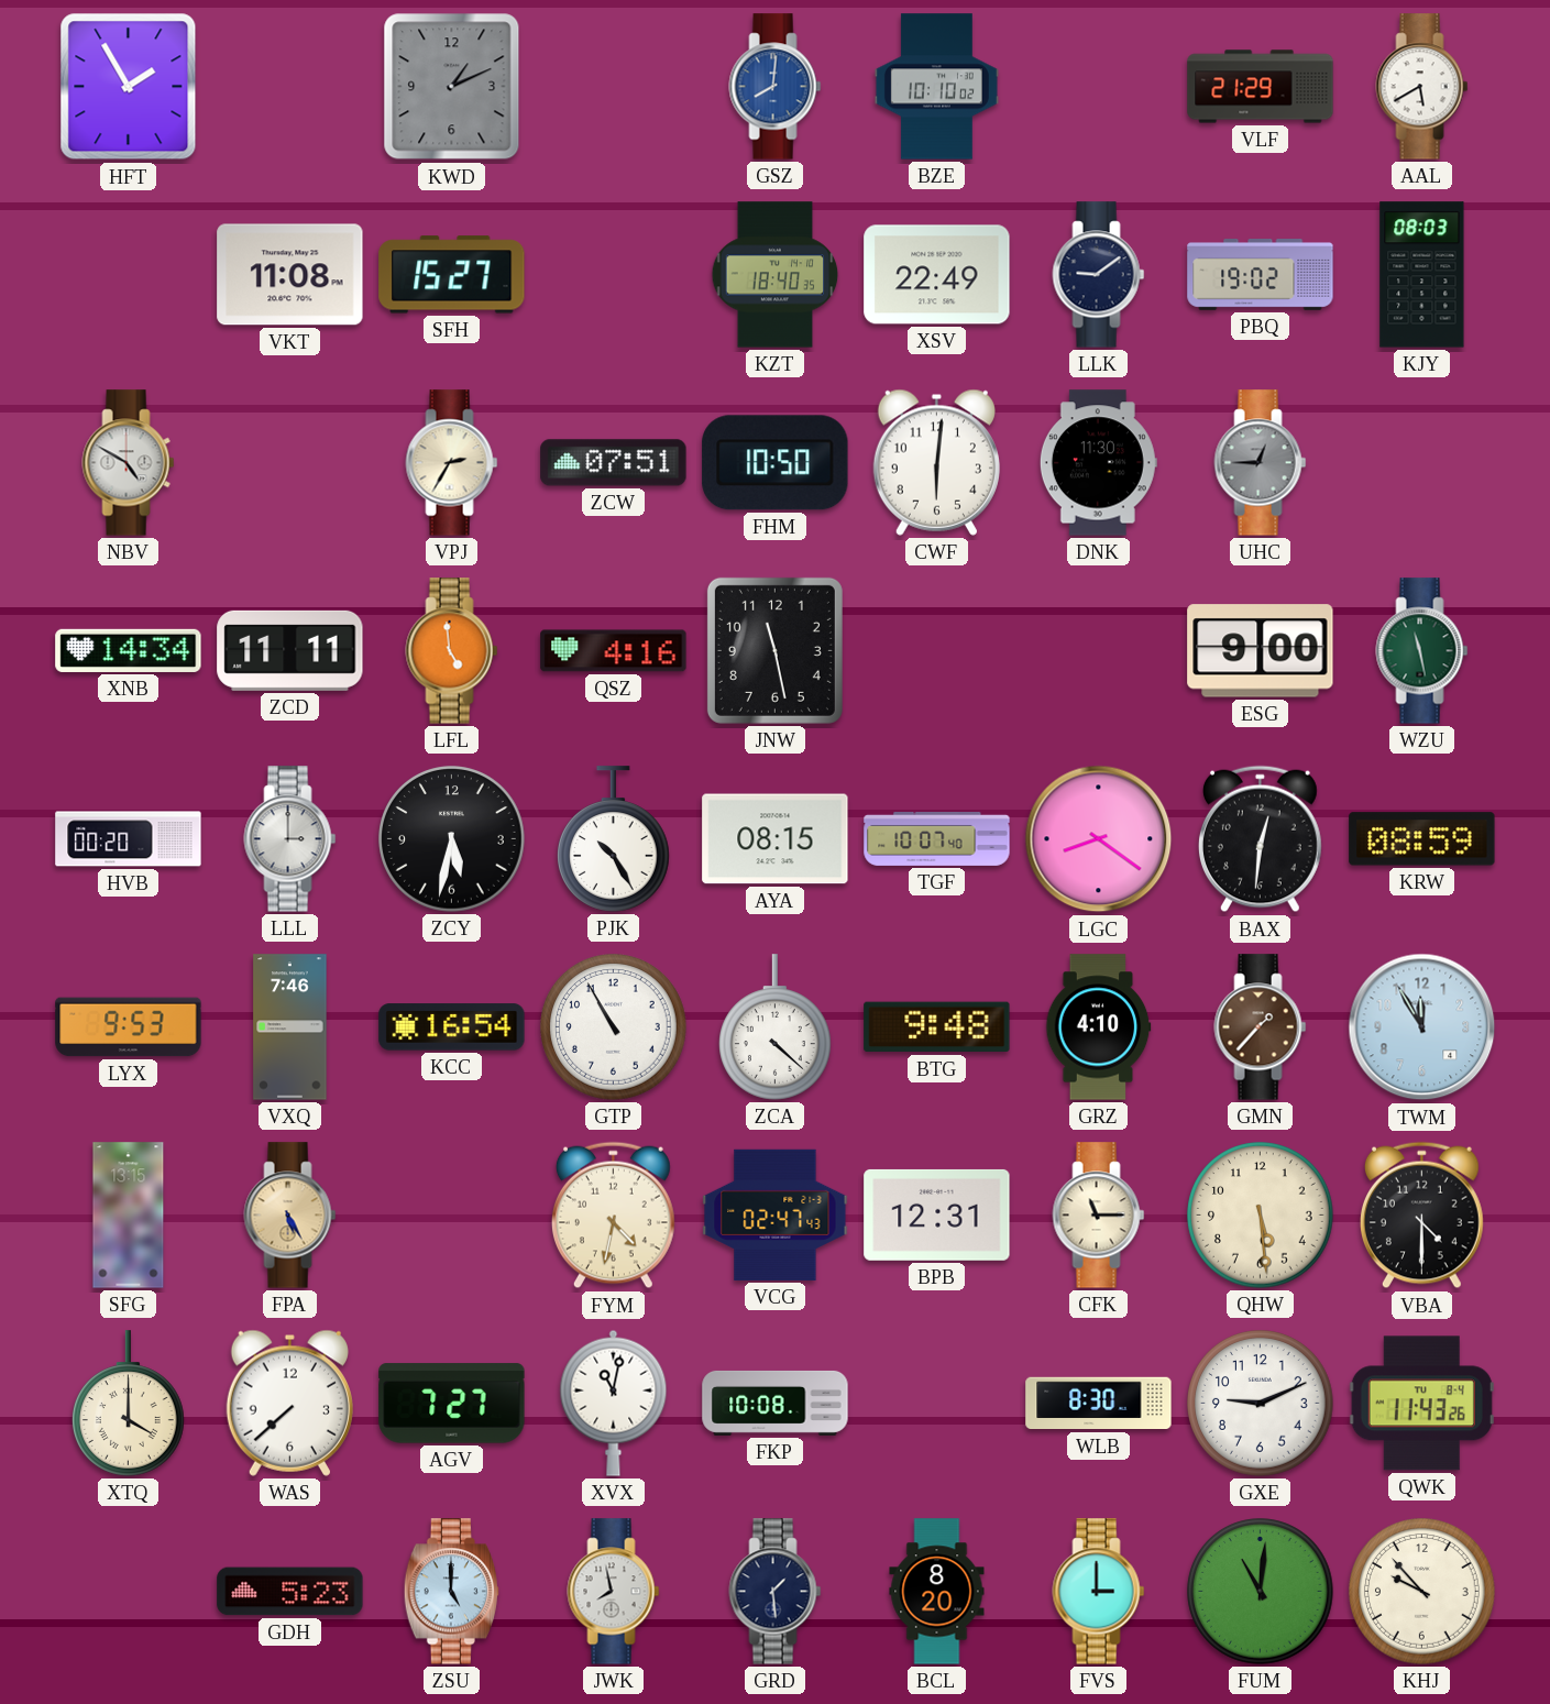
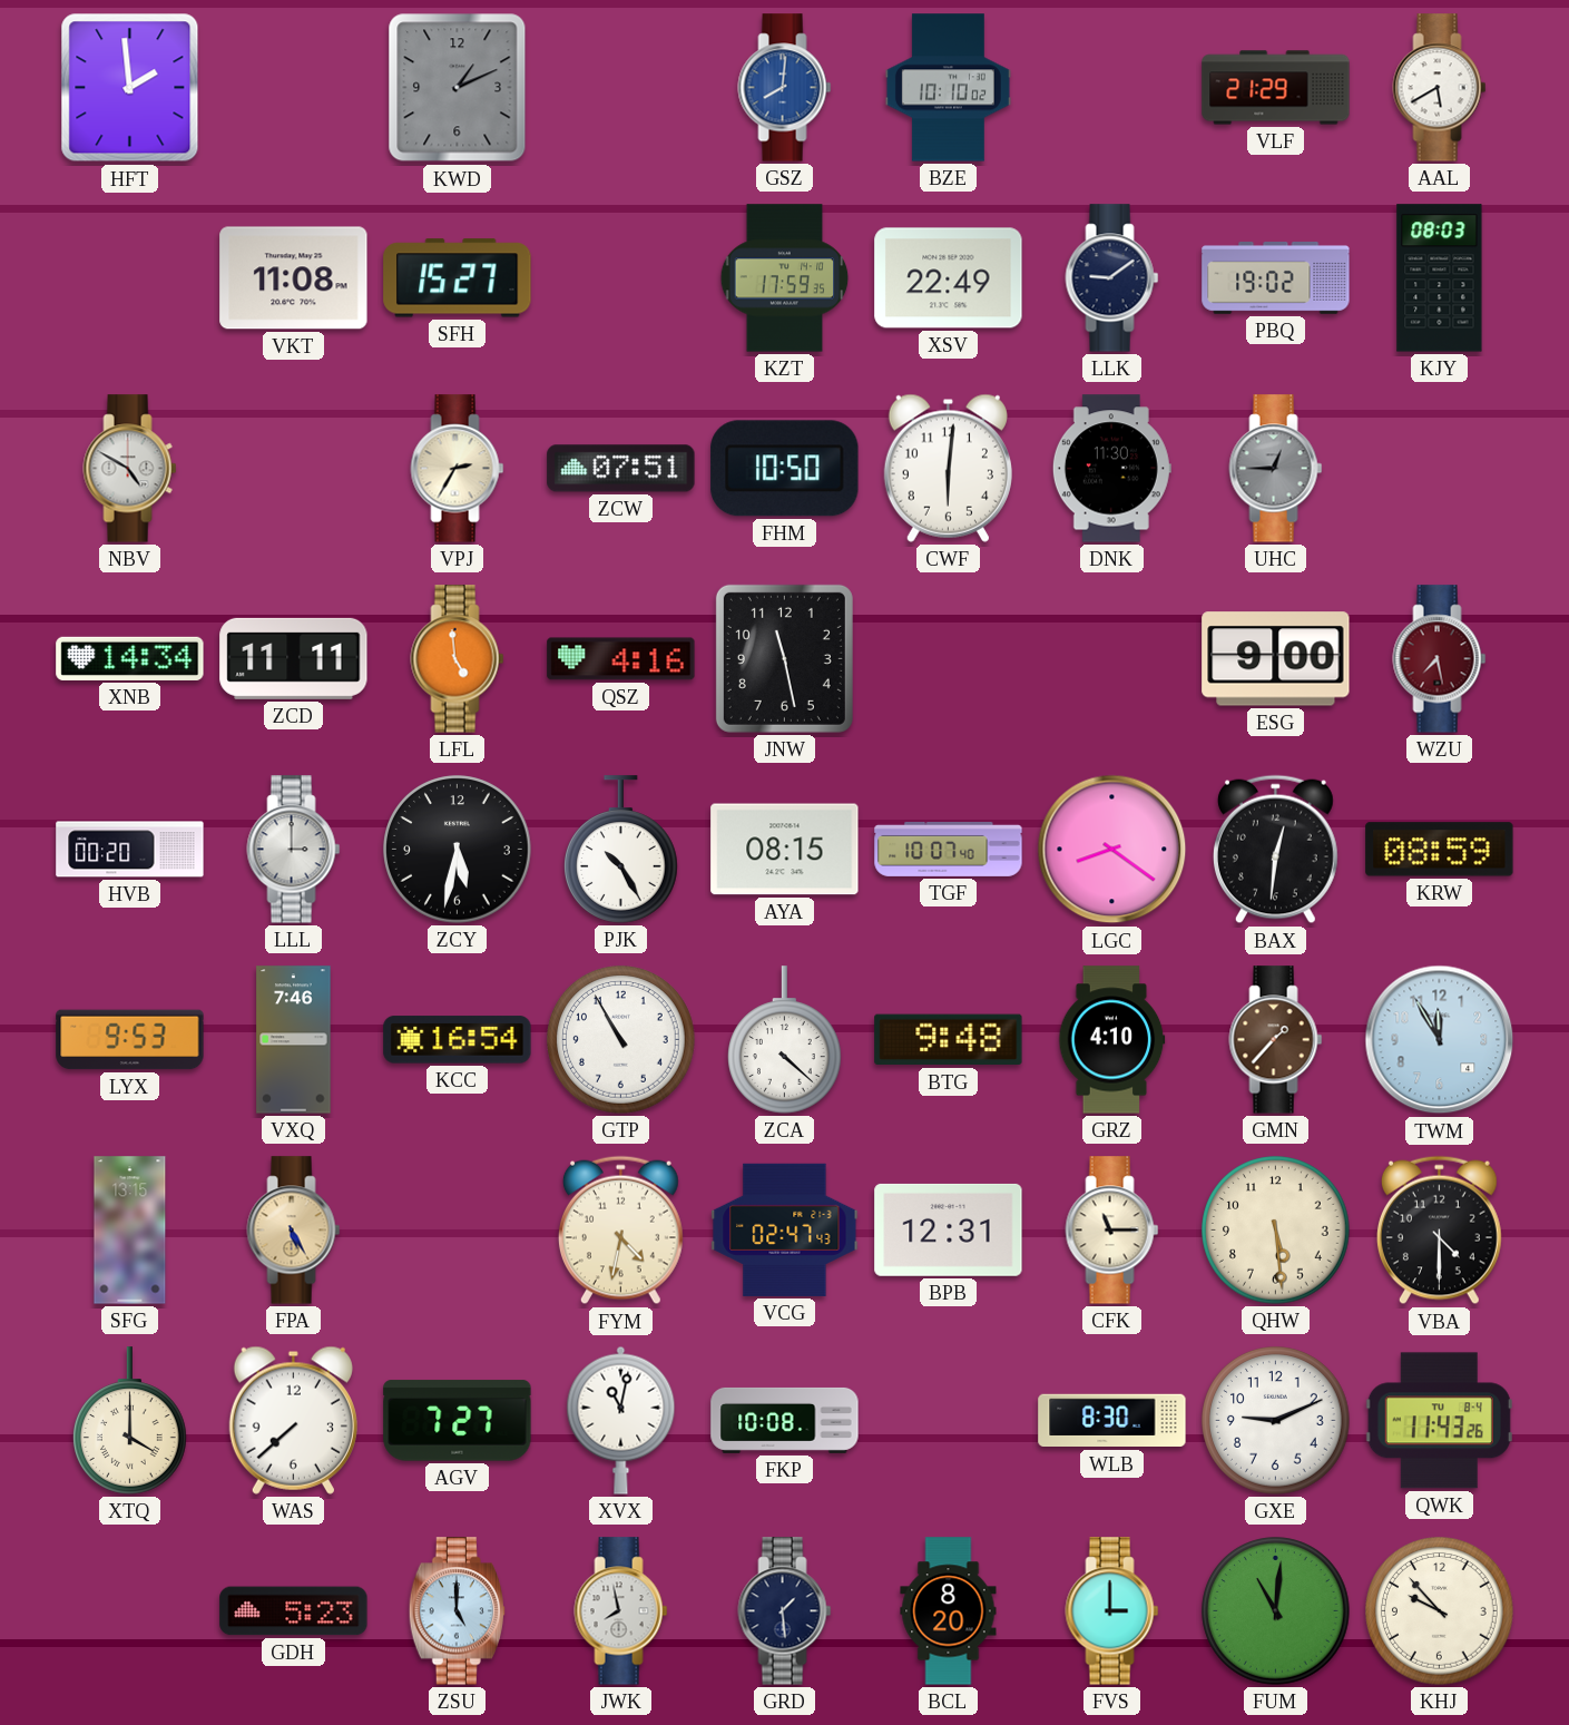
HFT: 1:55 -> 1:59
KZT: 18:40 -> 17:59
WZU: 11:28 -> 7:28
WZU dial: green -> burgundy
